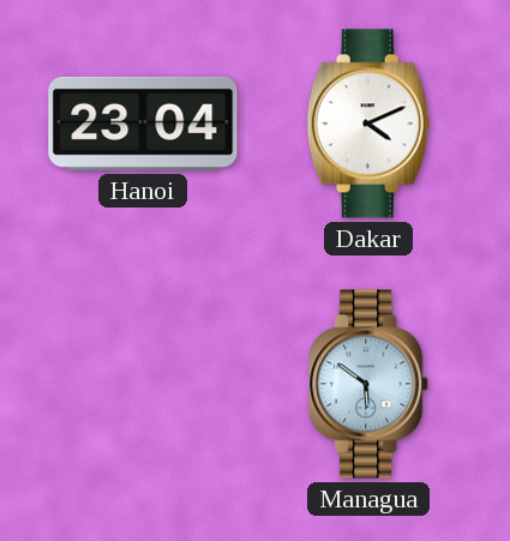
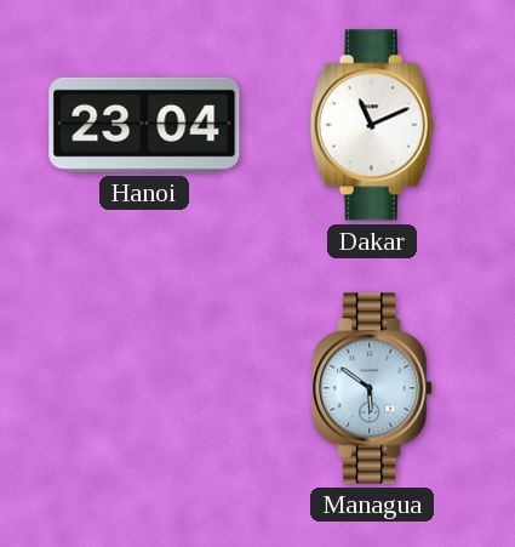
Dakar: 4:11 -> 11:11
